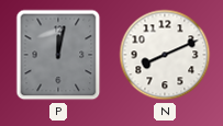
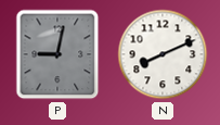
P: 12:02 -> 9:02
